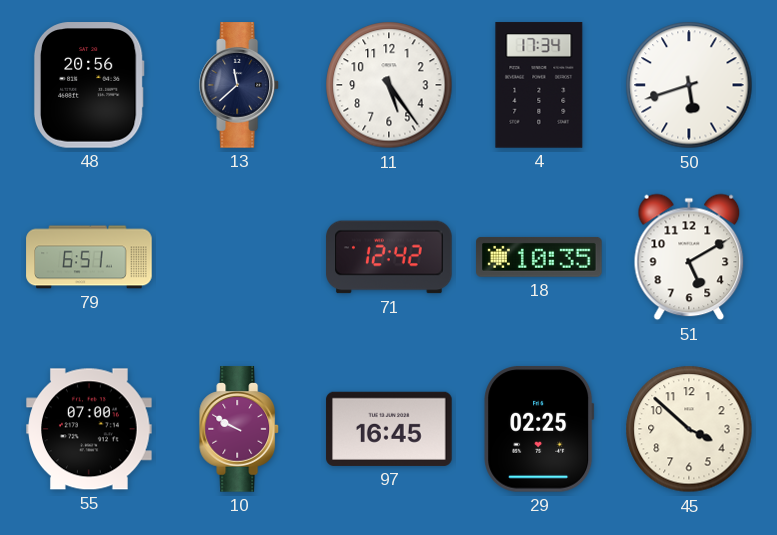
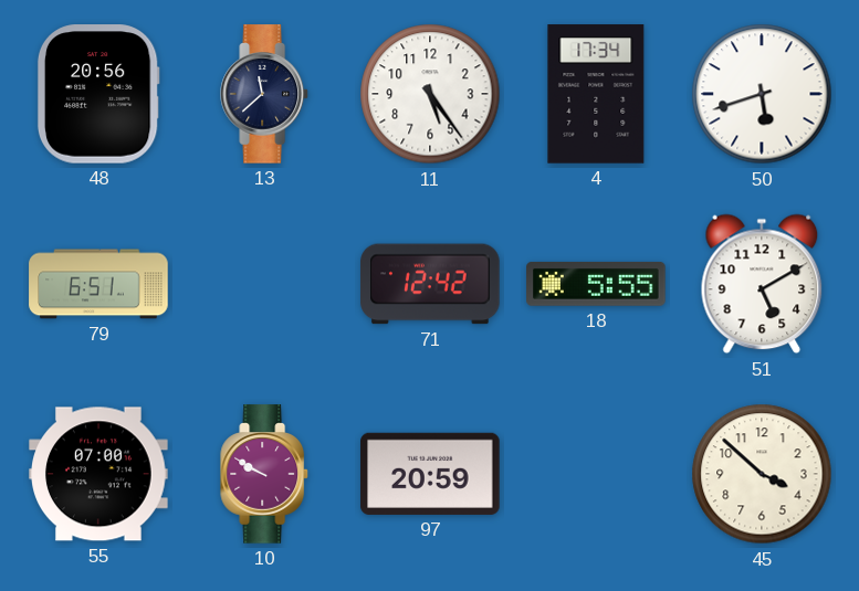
18: 10:35 -> 5:55
97: 16:45 -> 20:59
29: 02:25 -> none
